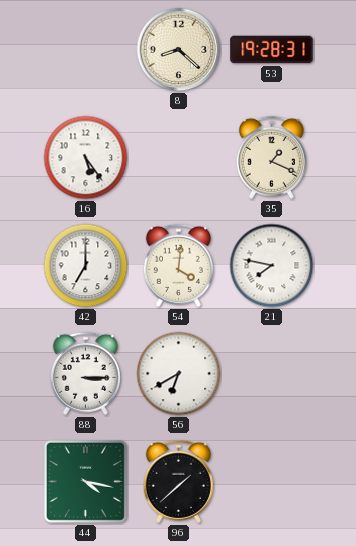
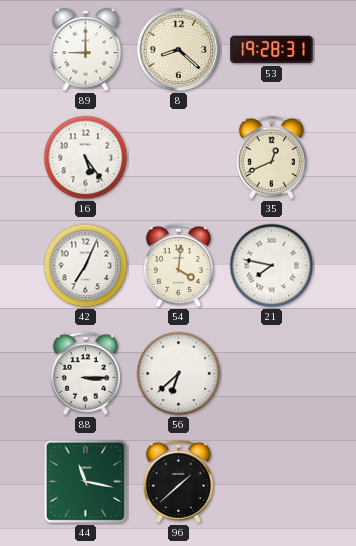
89: none -> 9:00
35: 1:19 -> 12:41
42: 7:00 -> 7:04
56: 6:40 -> 6:38
44: 4:17 -> 11:17
